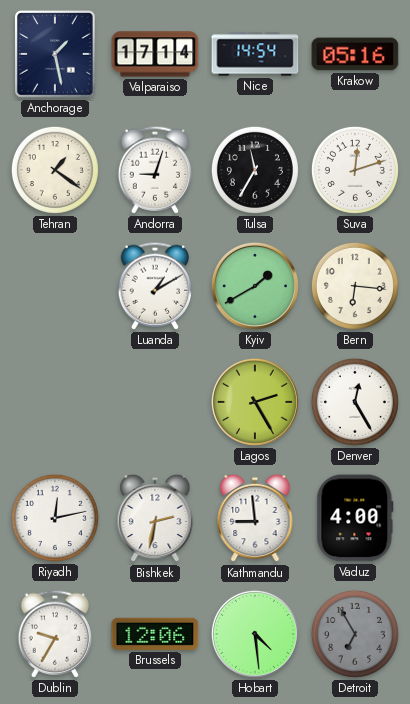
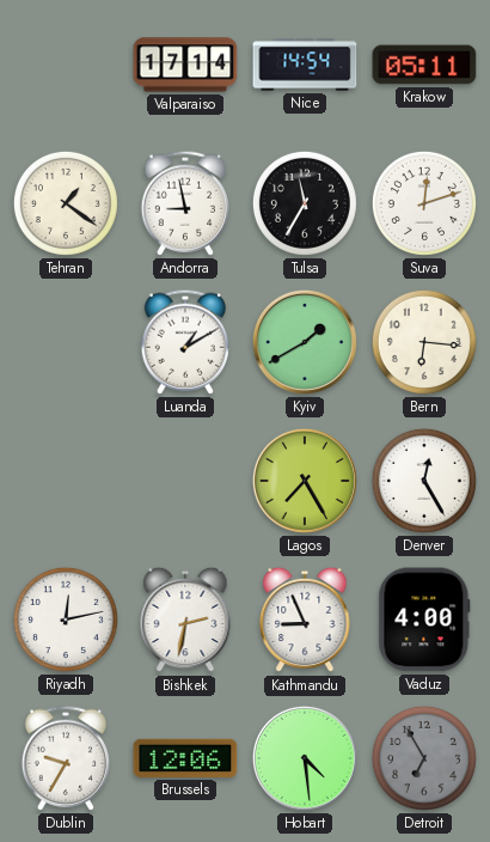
Anchorage: 1:28 -> none
Krakow: 05:16 -> 05:11
Andorra: 9:03 -> 8:58
Lagos: 2:25 -> 7:25
Kathmandu: 8:59 -> 8:56
